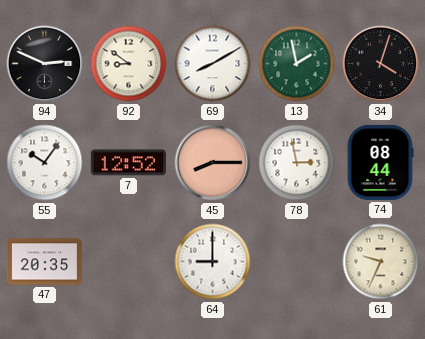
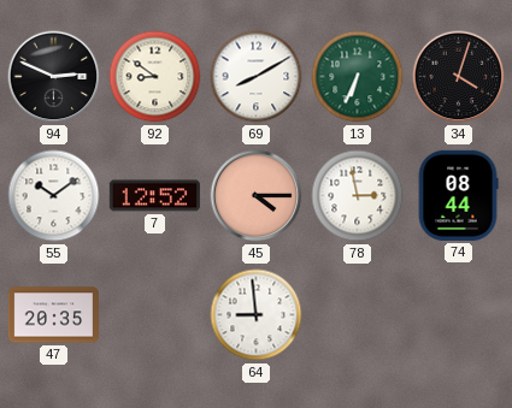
13: 1:58 -> 6:34
55: 10:06 -> 10:09
45: 8:15 -> 4:15
64: 9:00 -> 8:59
61: 9:34 -> none
